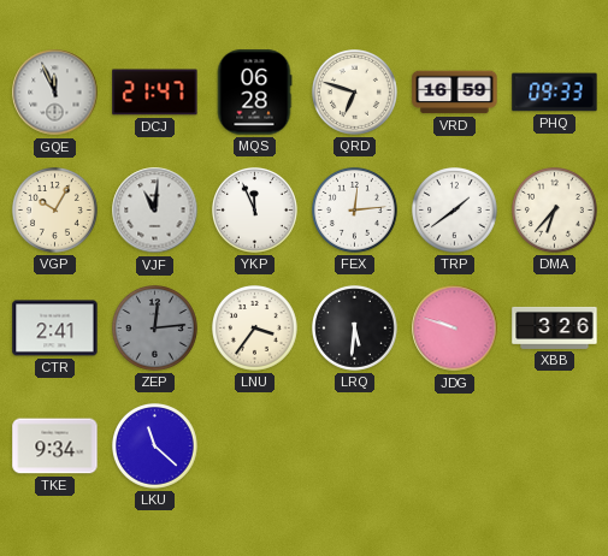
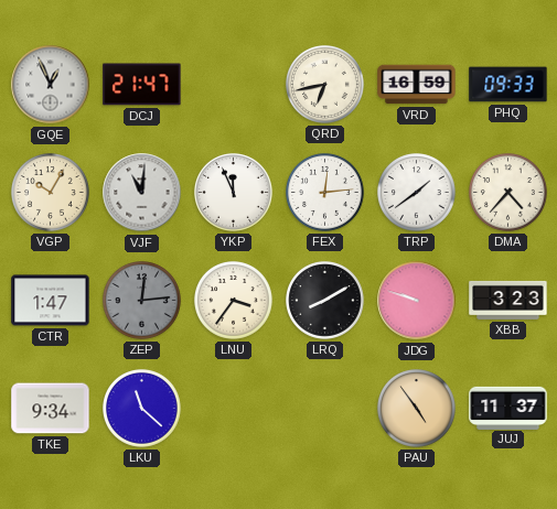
GQE: 11:56 -> 12:56
MQS: 06:28 -> none
QRD: 6:48 -> 6:43
DMA: 6:37 -> 4:37
CTR: 2:41 -> 1:47
LRQ: 5:31 -> 8:10
XBB: 3:26 -> 3:23
PAU: none -> 4:54
JUJ: none -> 11:37
